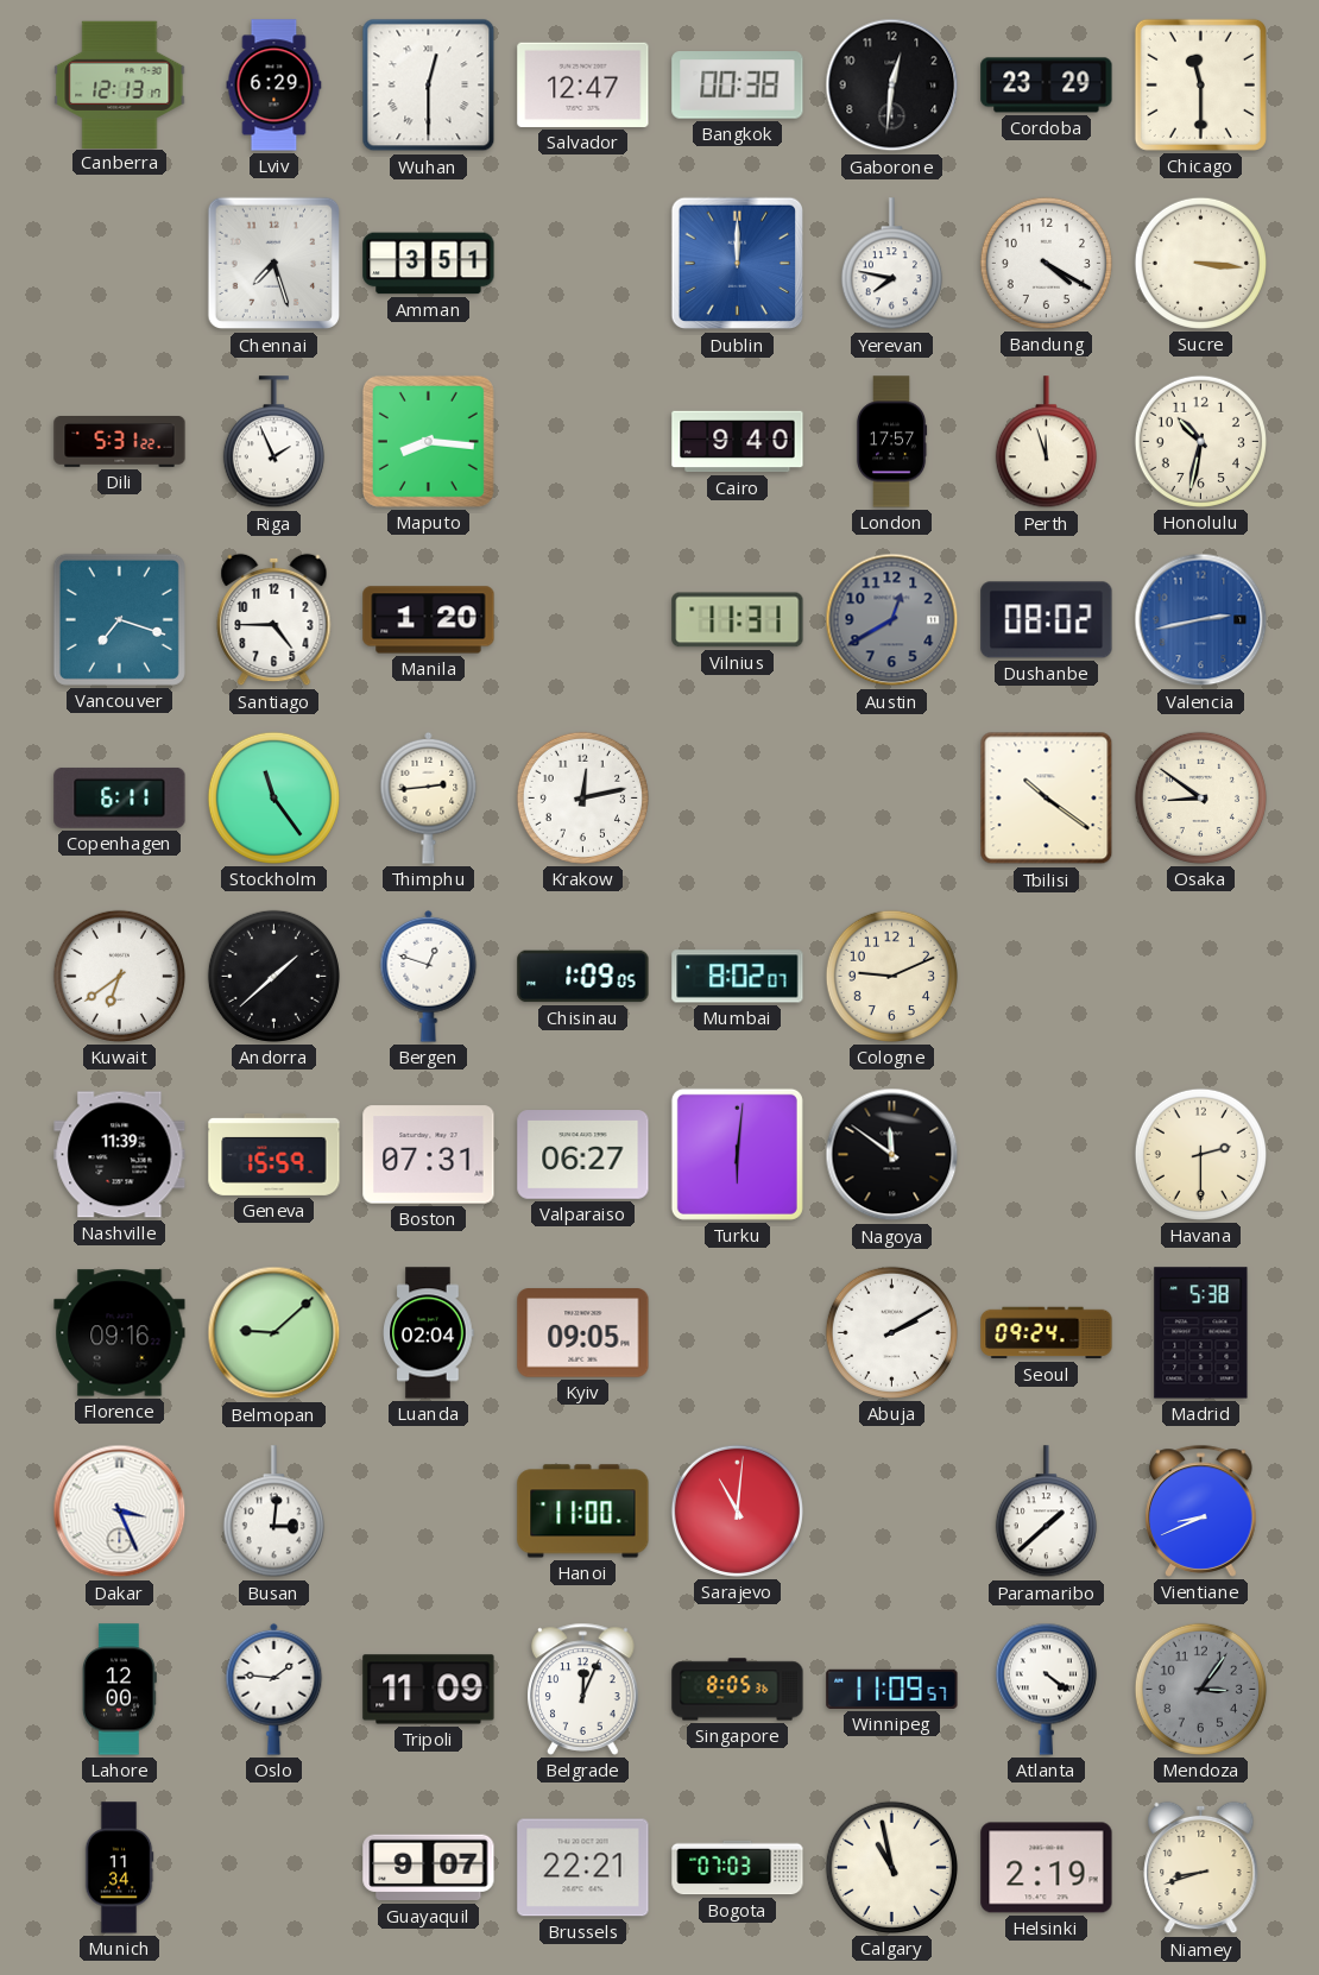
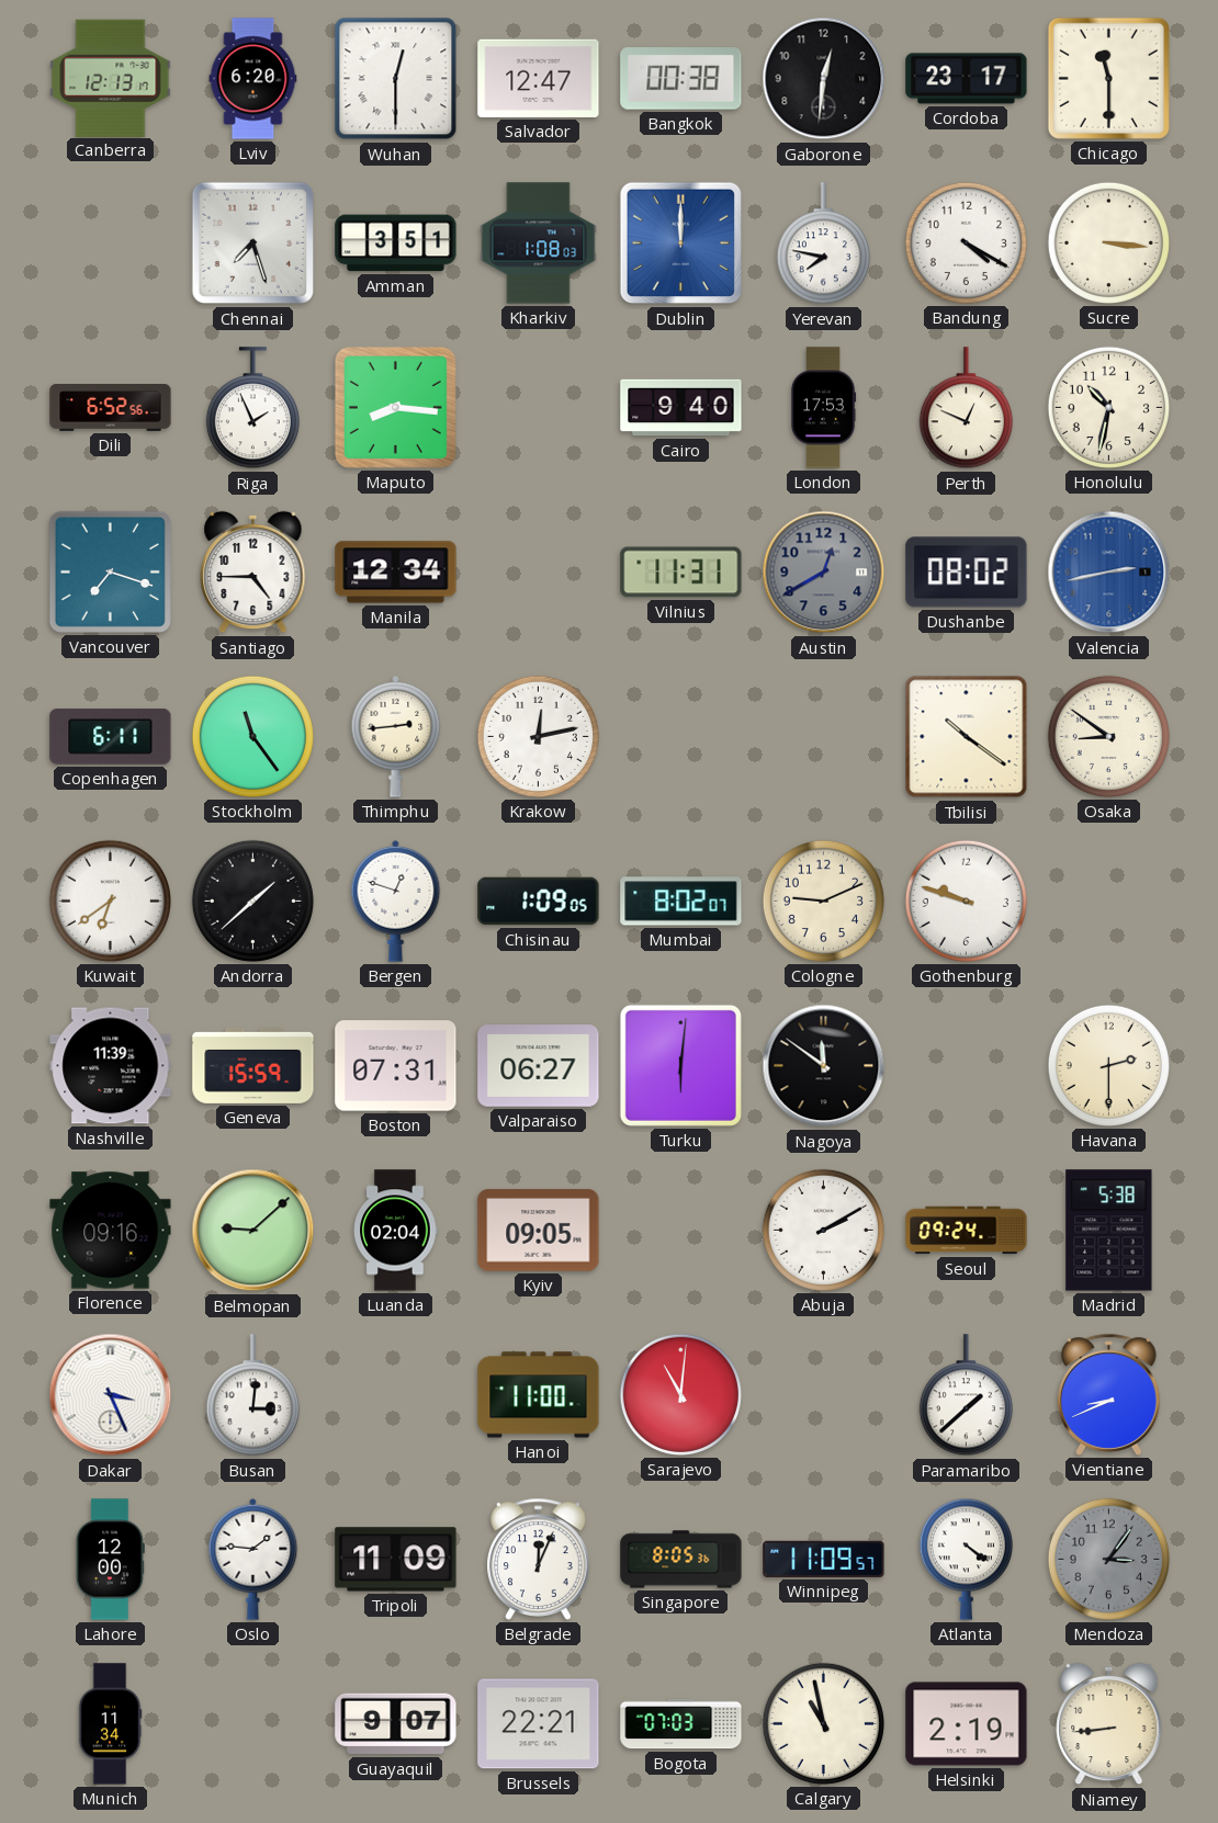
Lviv: 6:29 -> 6:20
Cordoba: 23:29 -> 23:17
Kharkiv: none -> 1:08
Dili: 5:31 -> 6:52
London: 17:57 -> 17:53
Perth: 11:57 -> 12:49
Manila: 1:20 -> 12:34
Gothenburg: none -> 9:48
Niamey: 8:42 -> 8:44
